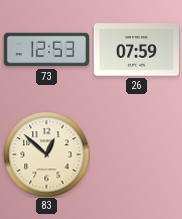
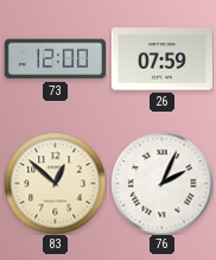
73: 12:53 -> 12:00
76: none -> 2:04
